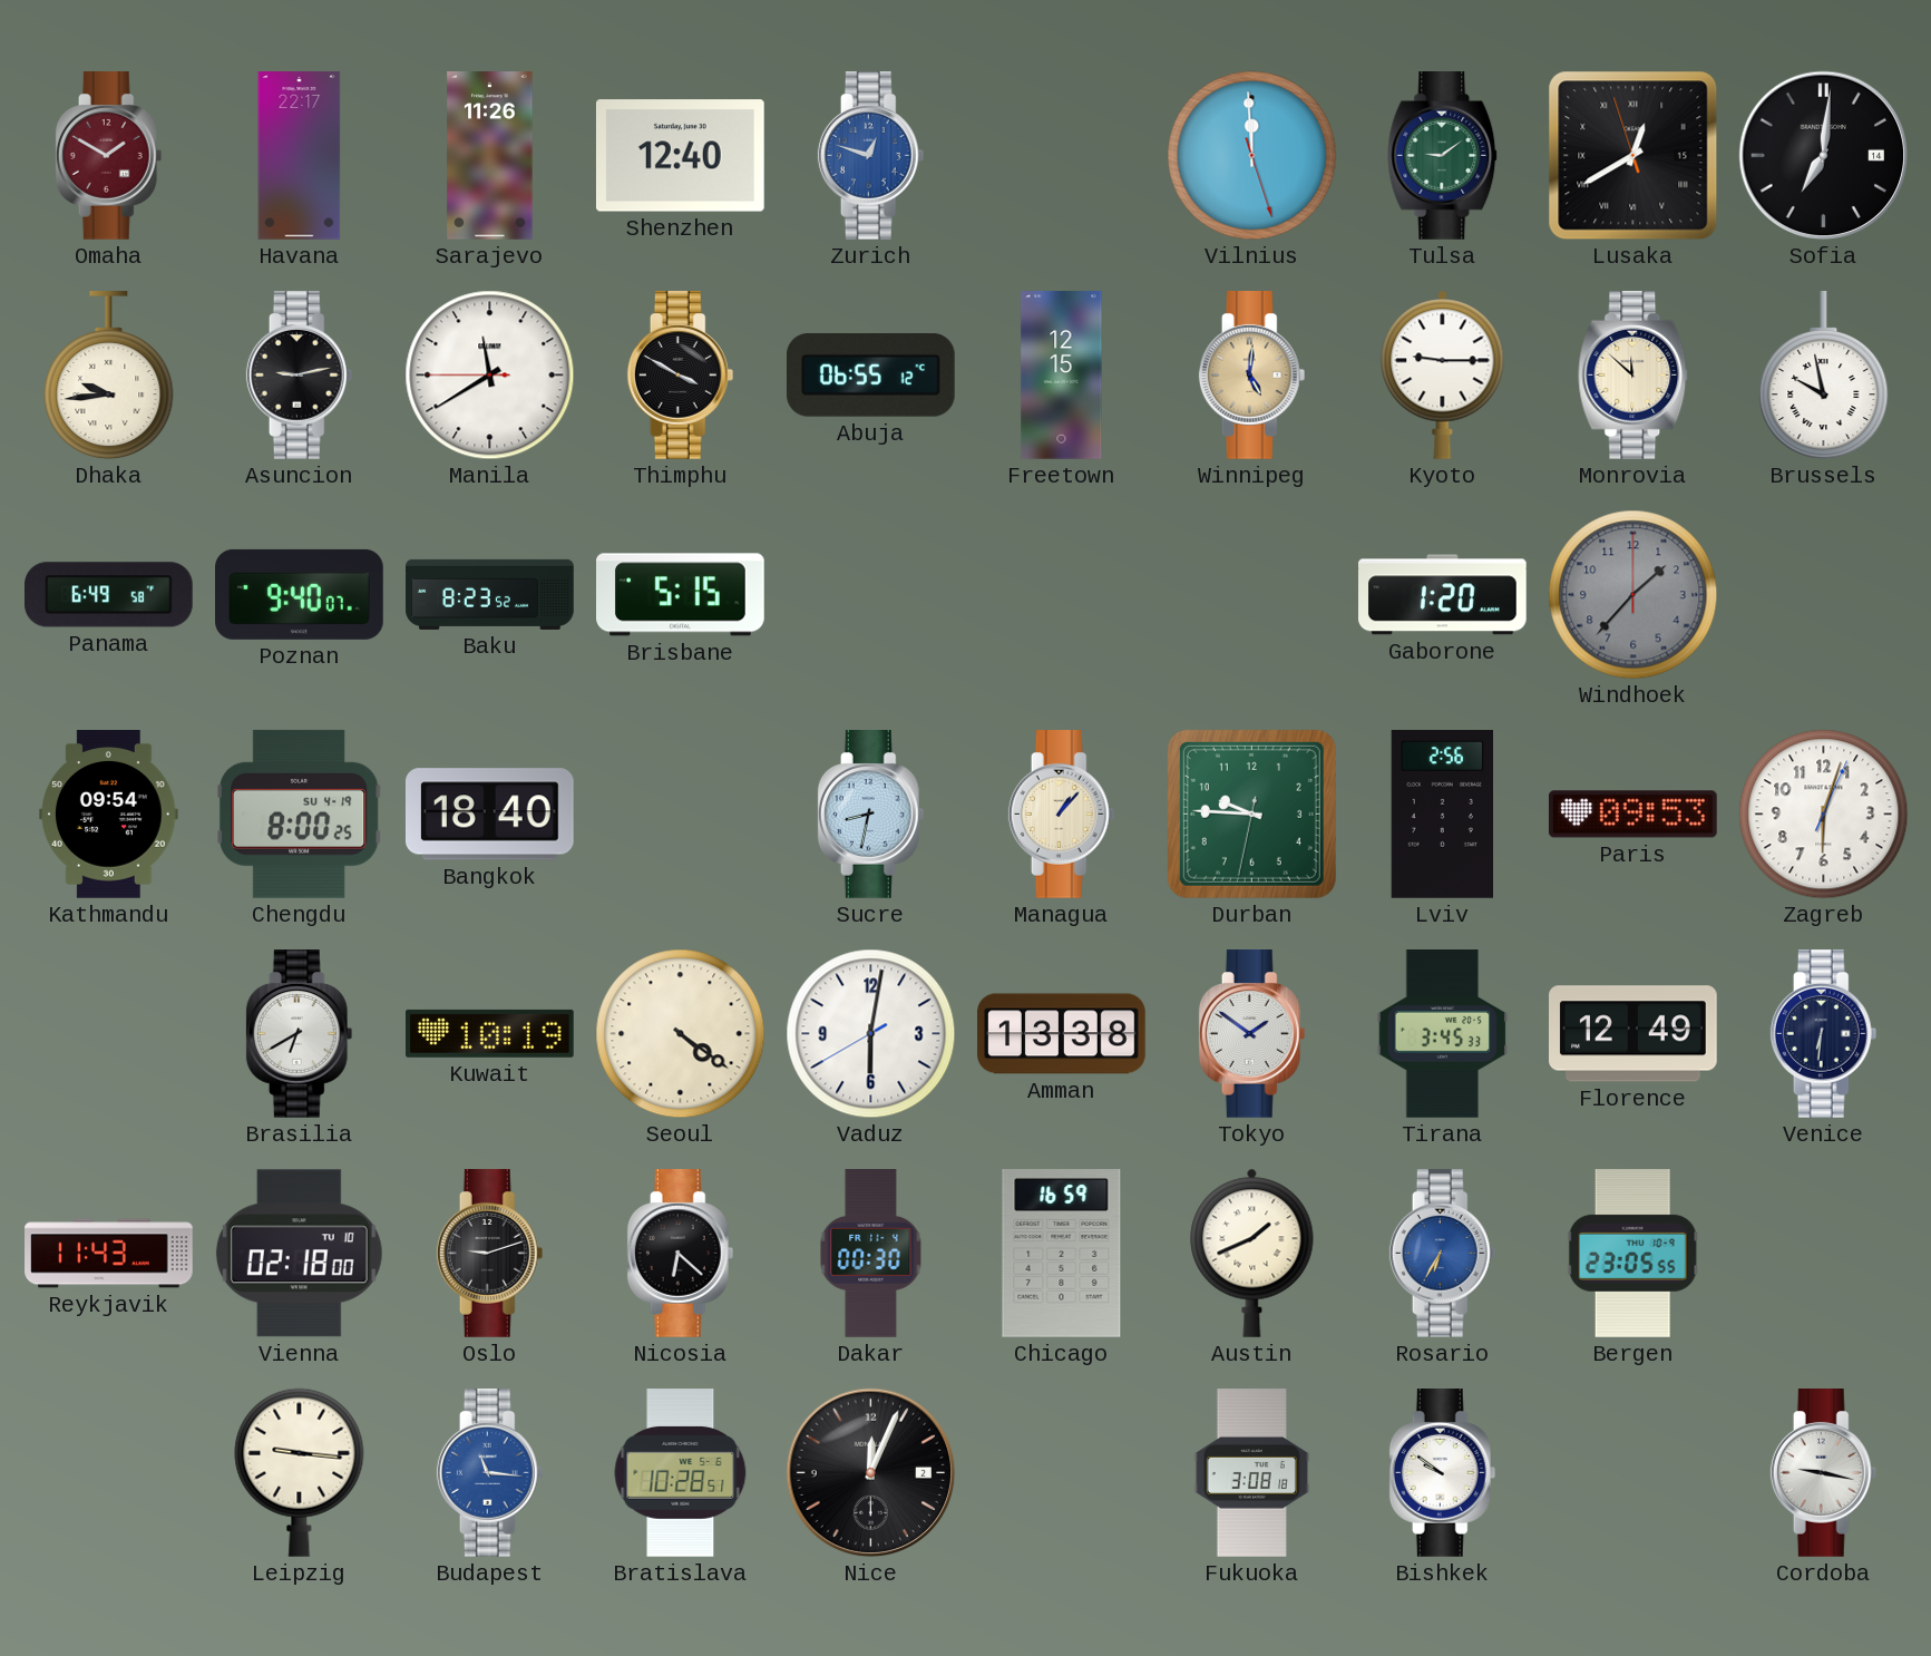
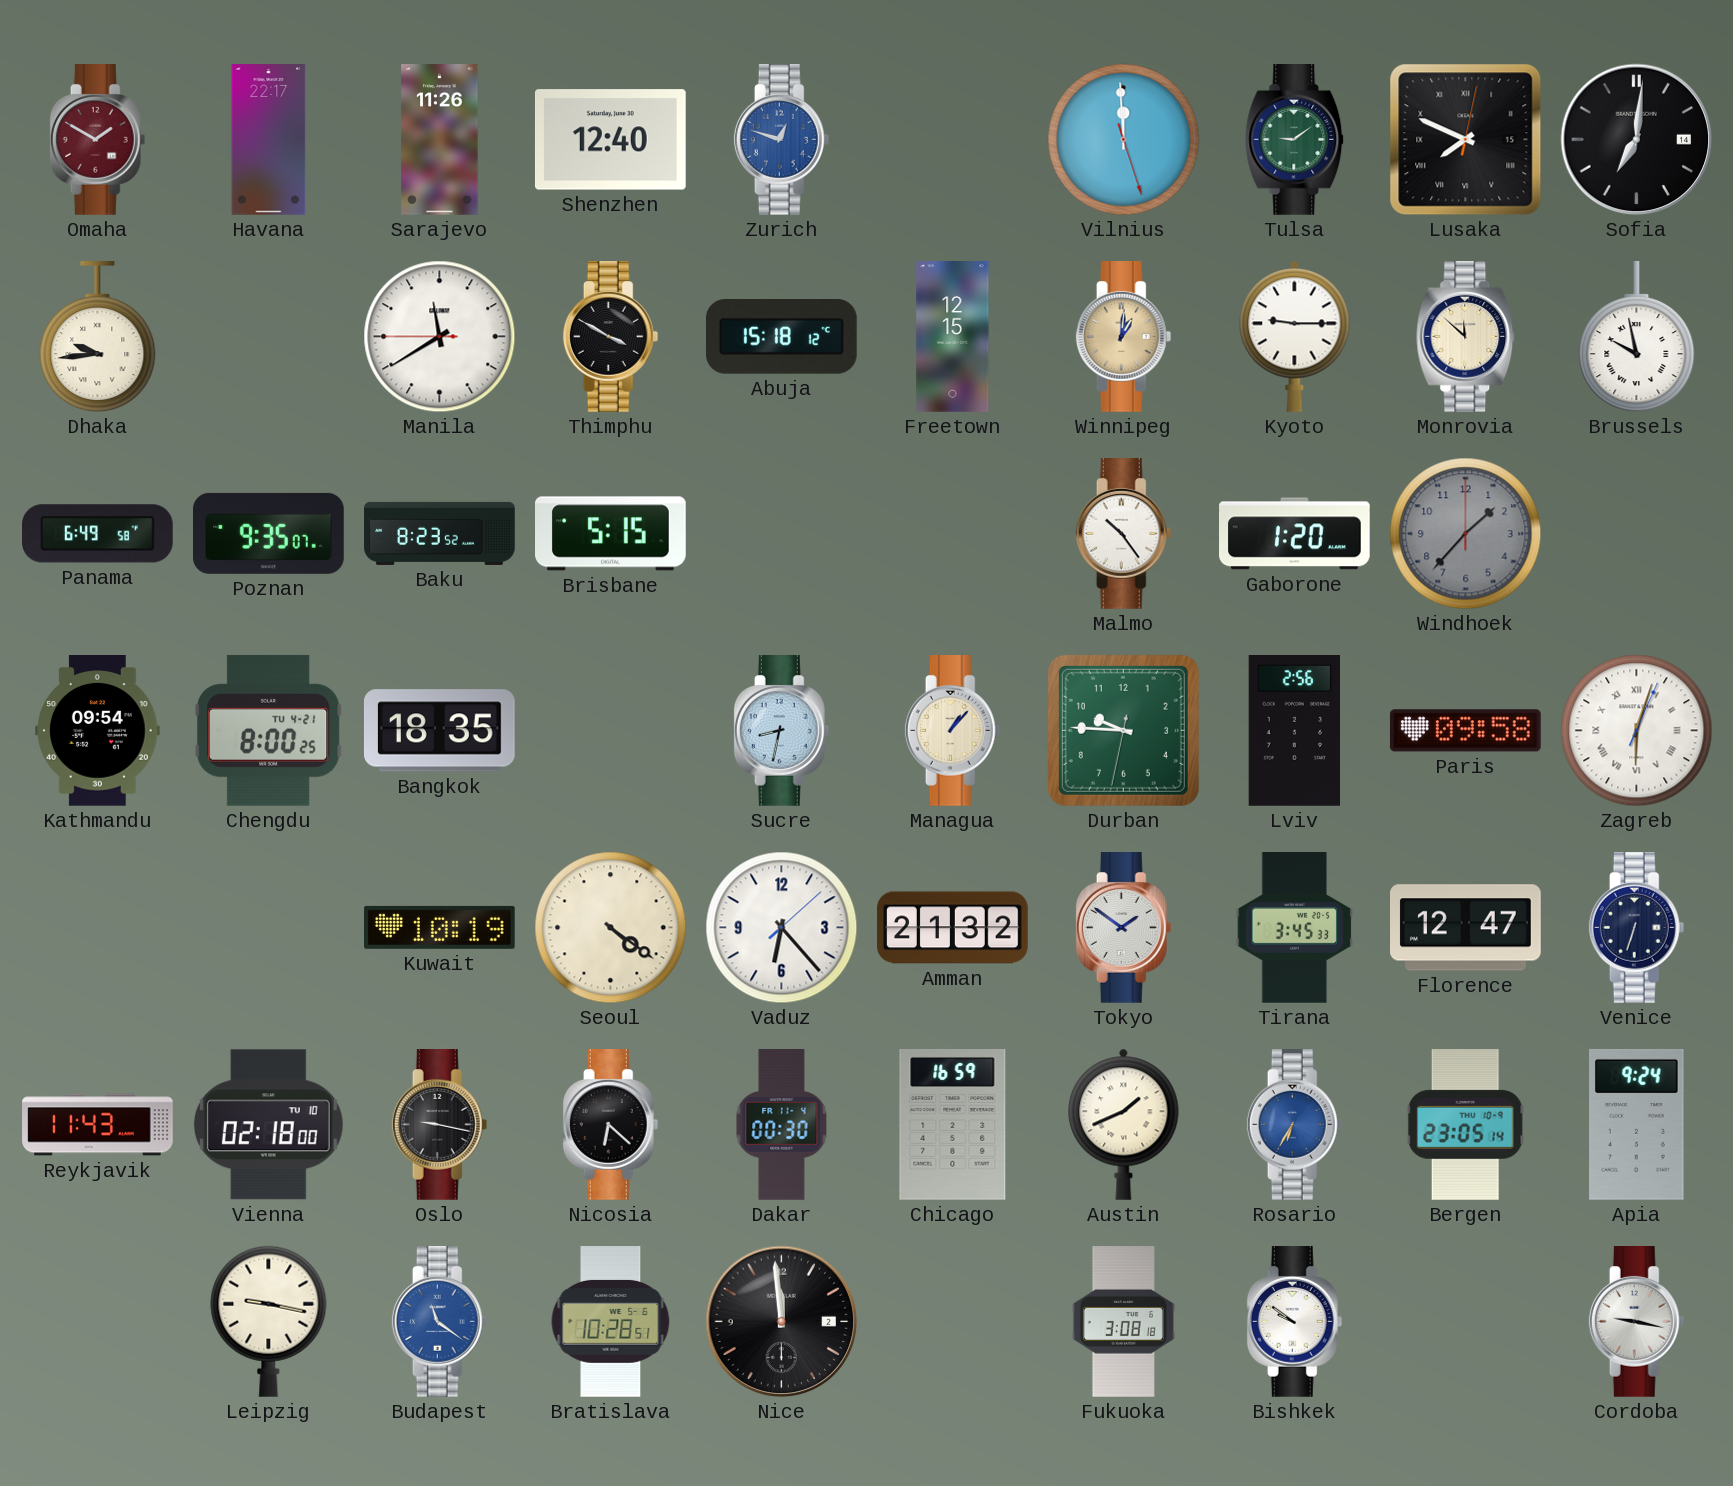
Lusaka: 12:39 -> 7:49
Asuncion: 9:13 -> none
Abuja: 06:55 -> 15:18
Winnipeg: 5:01 -> 1:01
Poznan: 9:40 -> 9:35
Malmo: none -> 10:24
Chengdu date: SU 4-19 -> TU 4-21
Bangkok: 18:40 -> 18:35
Paris: 09:53 -> 09:58
Zagreb numerals: Arabic -> Roman
Brasilia: 6:40 -> none
Vaduz: 6:01 -> 6:23
Amman: 13:38 -> 21:32
Florence: 12:49 -> 12:47
Venice: 6:31 -> 6:33
Oslo: 9:12 -> 9:17
Bergen: 23:05:55 -> 23:05:14
Apia: none -> 9:24
Leipzig: 9:16 -> 9:17
Budapest: 11:16 -> 11:21
Nice: 12:04 -> 11:59
